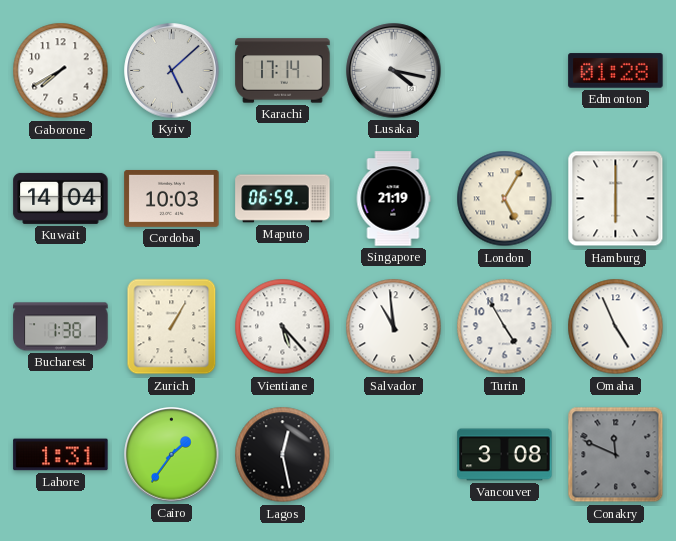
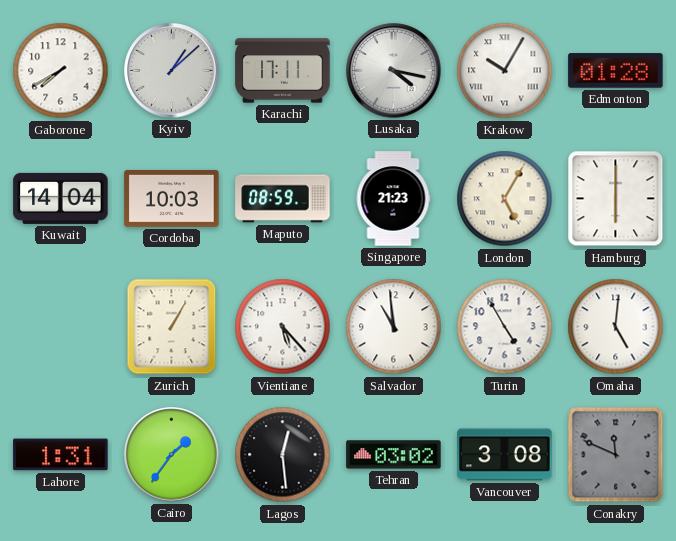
Kyiv: 5:08 -> 1:08
Karachi: 17:14 -> 17:11
Krakow: none -> 10:05
Maputo: 06:59 -> 08:59
Singapore: 21:19 -> 21:23
Bucharest: 1:38 -> none
Omaha: 4:56 -> 5:01
Lagos: 12:28 -> 12:29
Tehran: none -> 03:02
